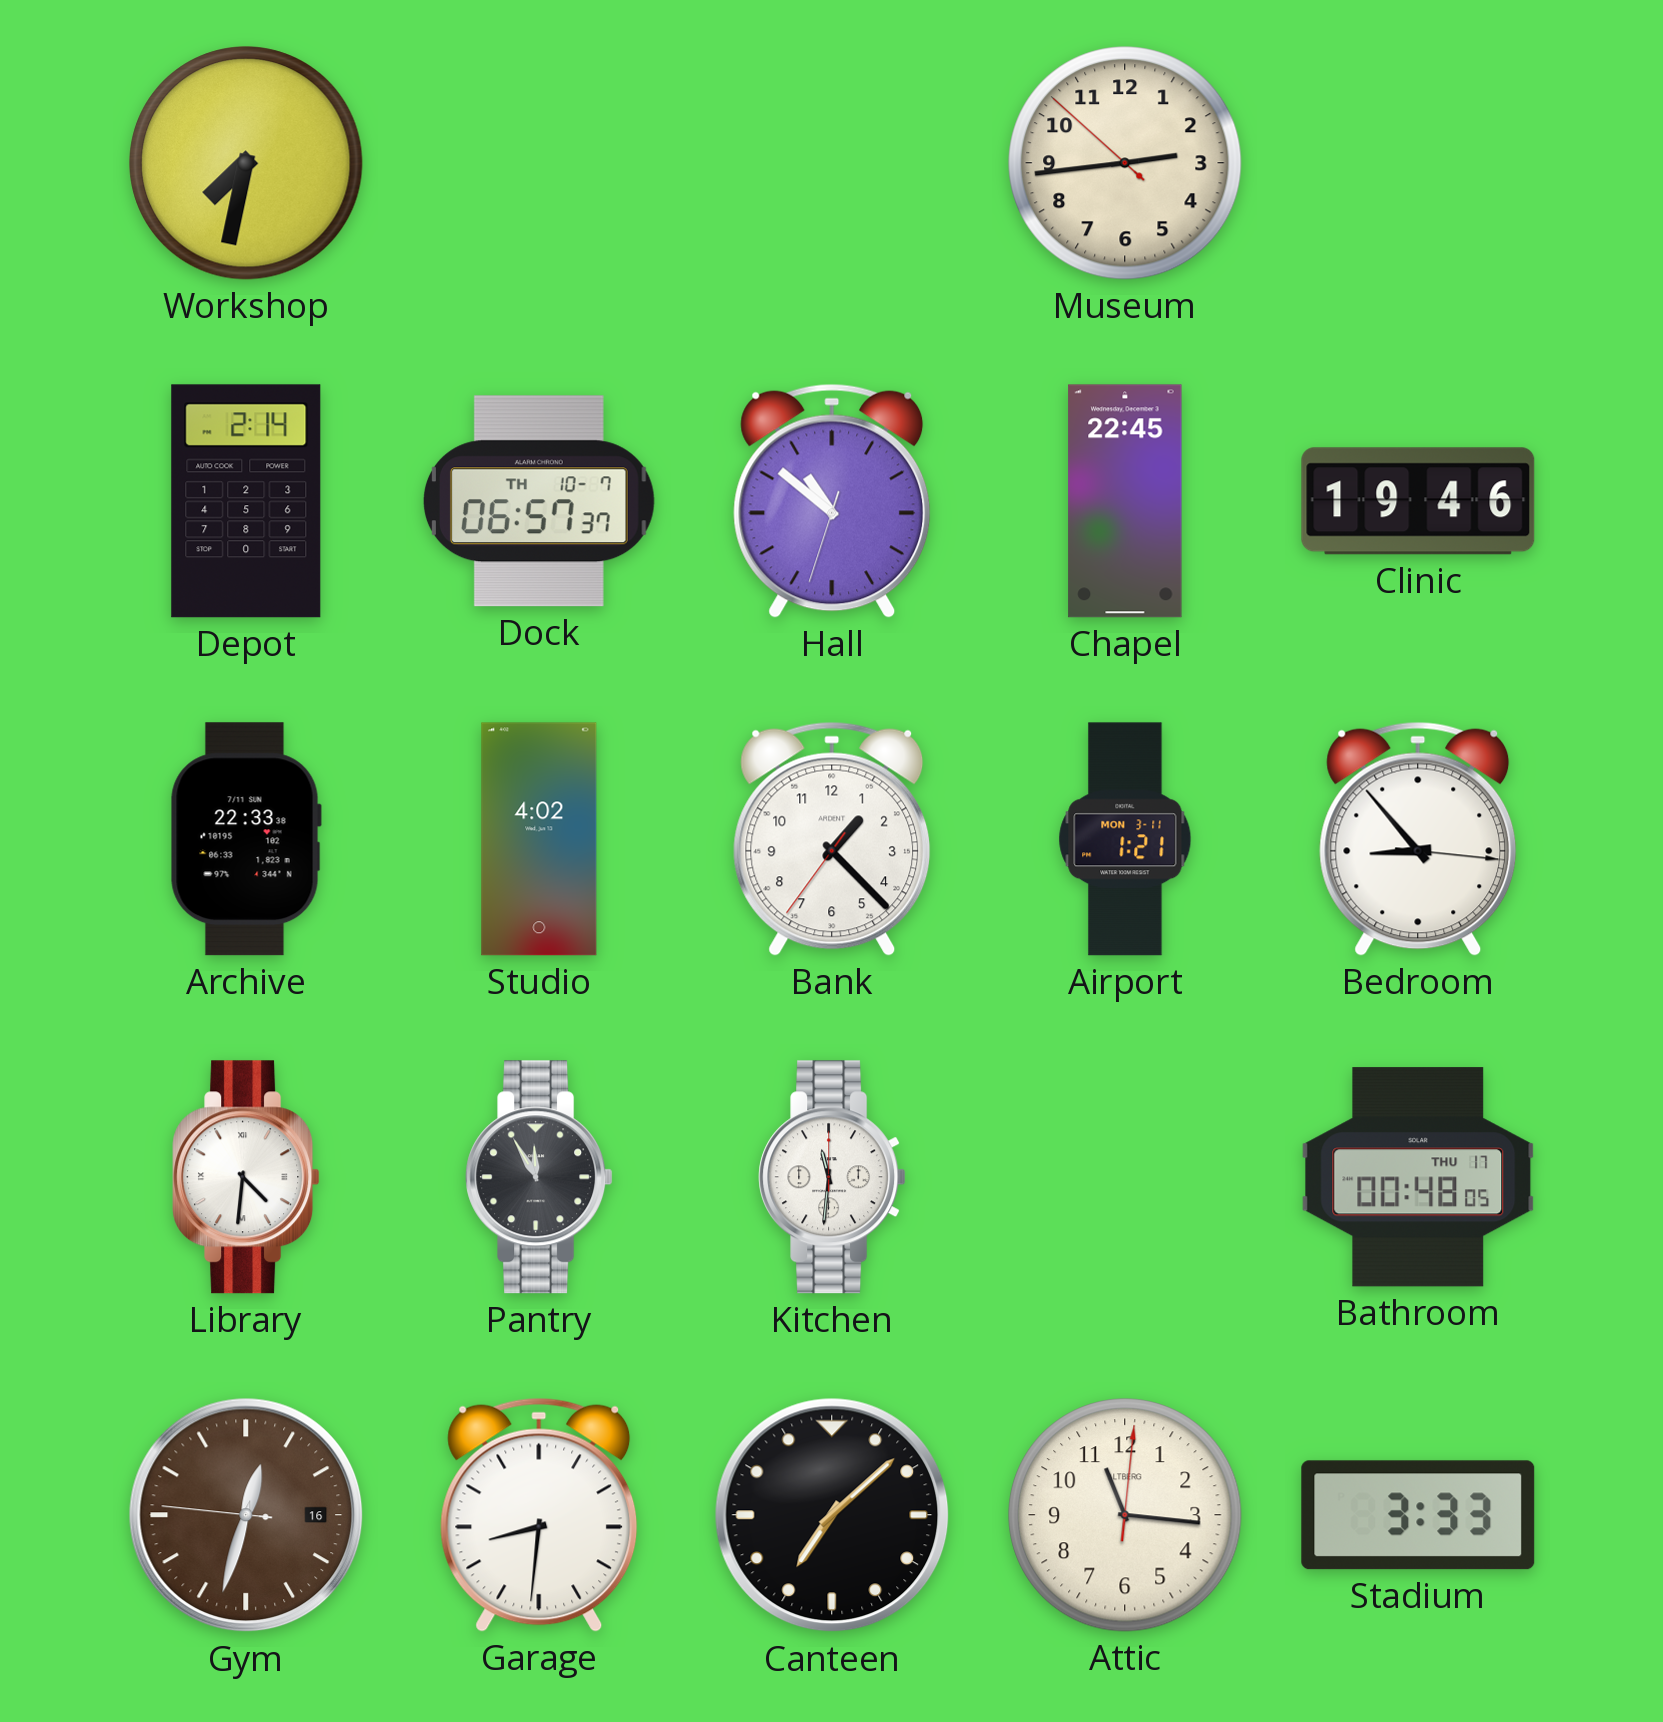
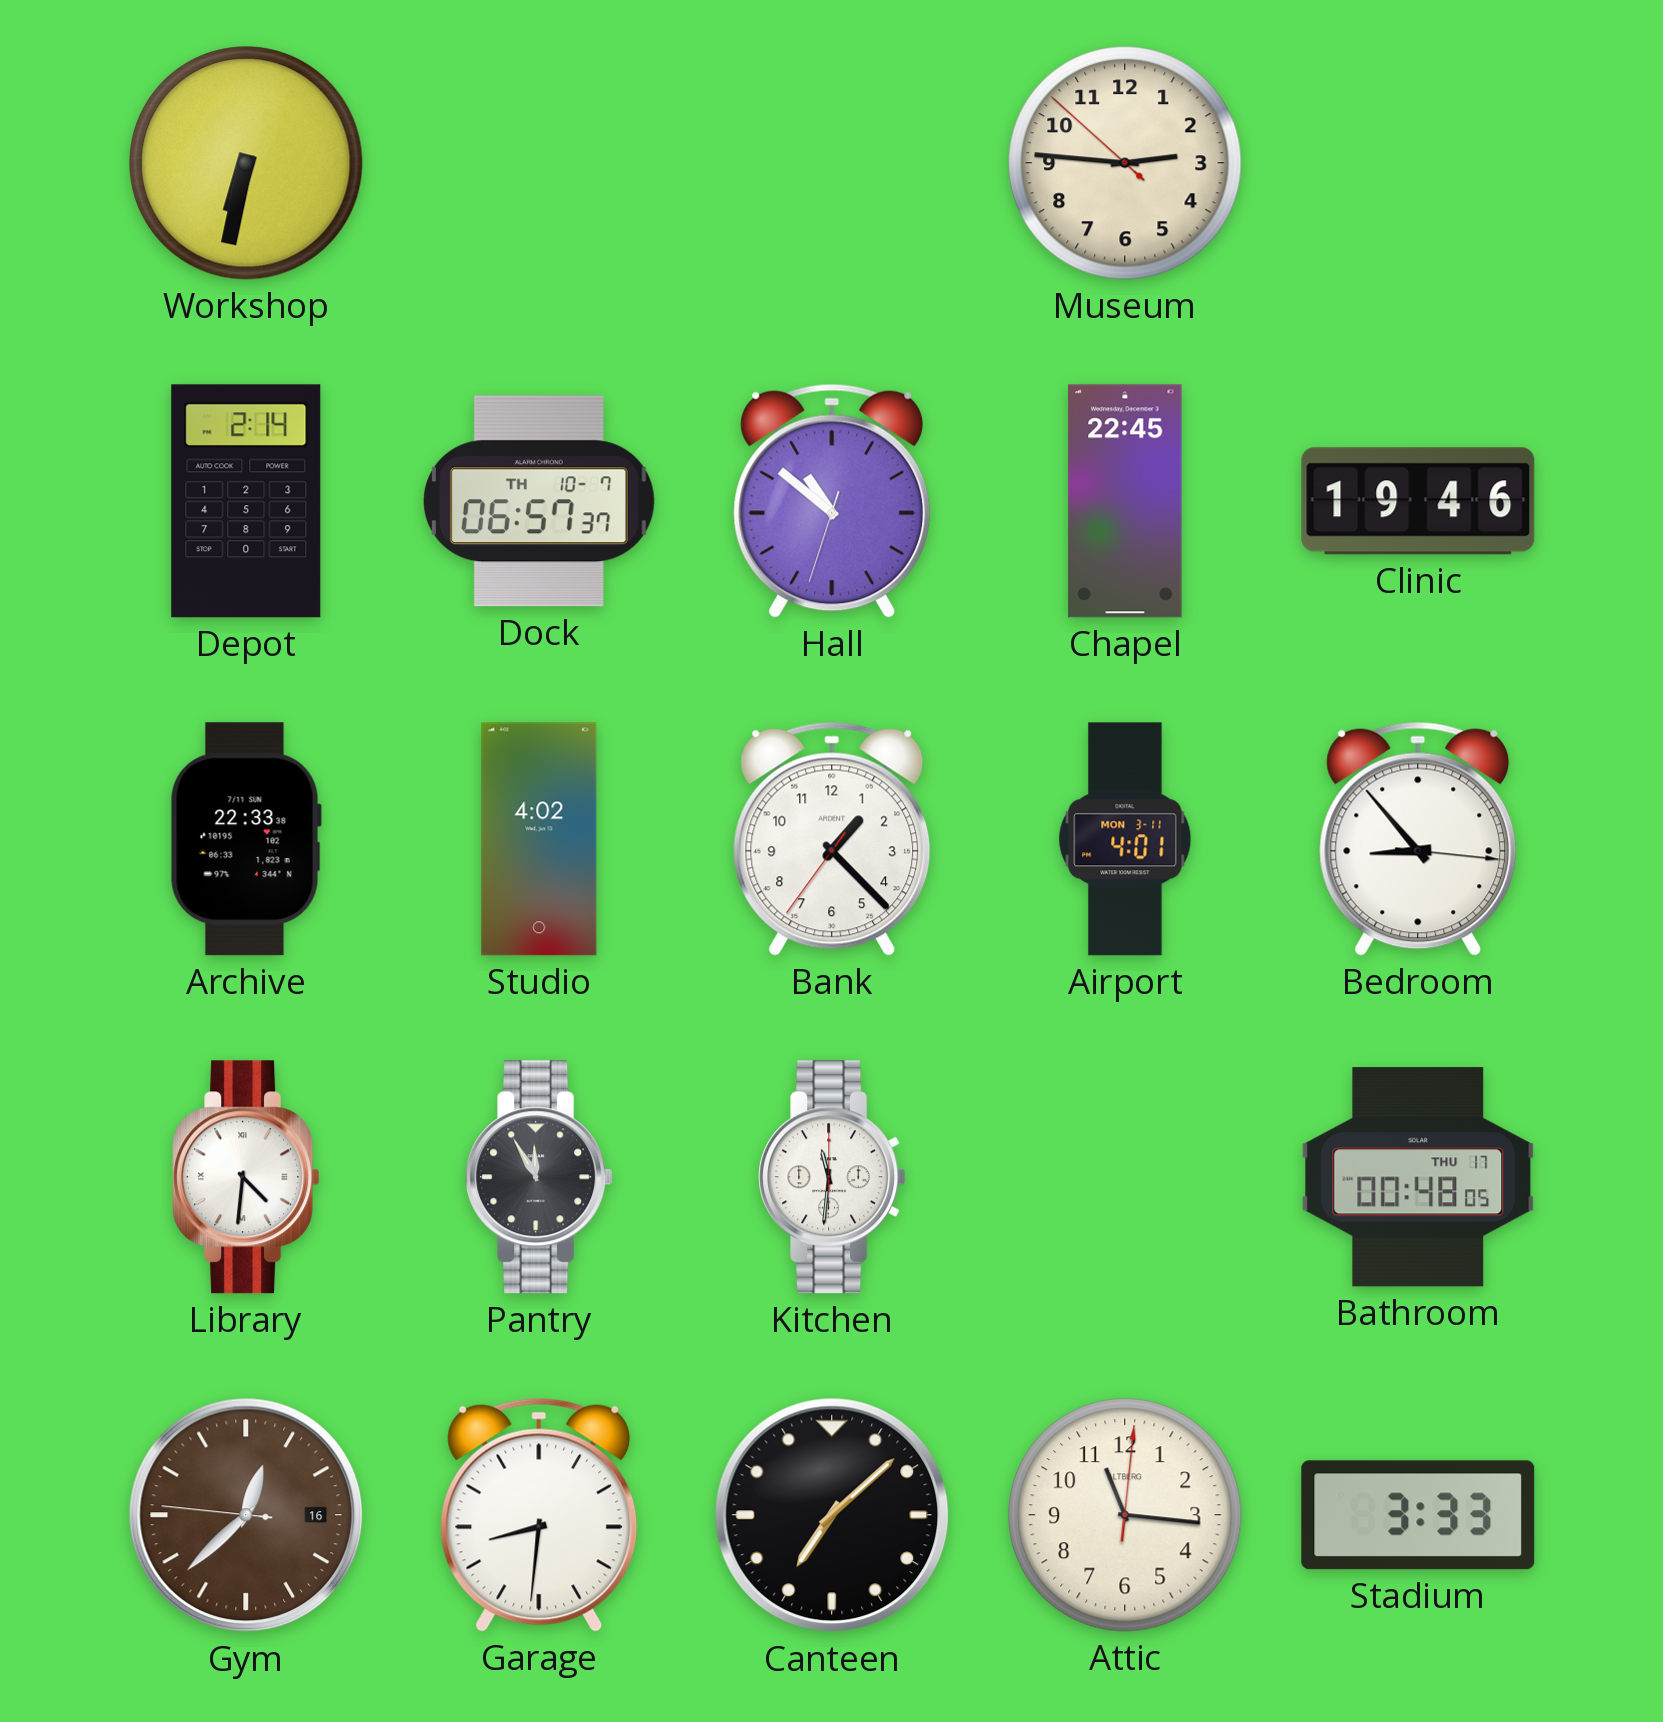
Workshop: 7:32 -> 6:32
Museum: 2:43 -> 2:45
Airport: 1:21 -> 4:01
Gym: 12:32 -> 12:37
